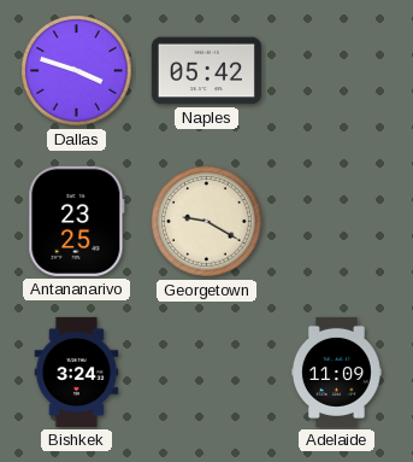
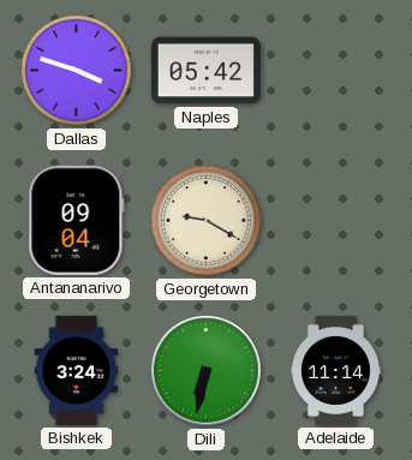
Antananarivo: 23:25 -> 09:04
Dili: none -> 6:32
Adelaide: 11:09 -> 11:14
